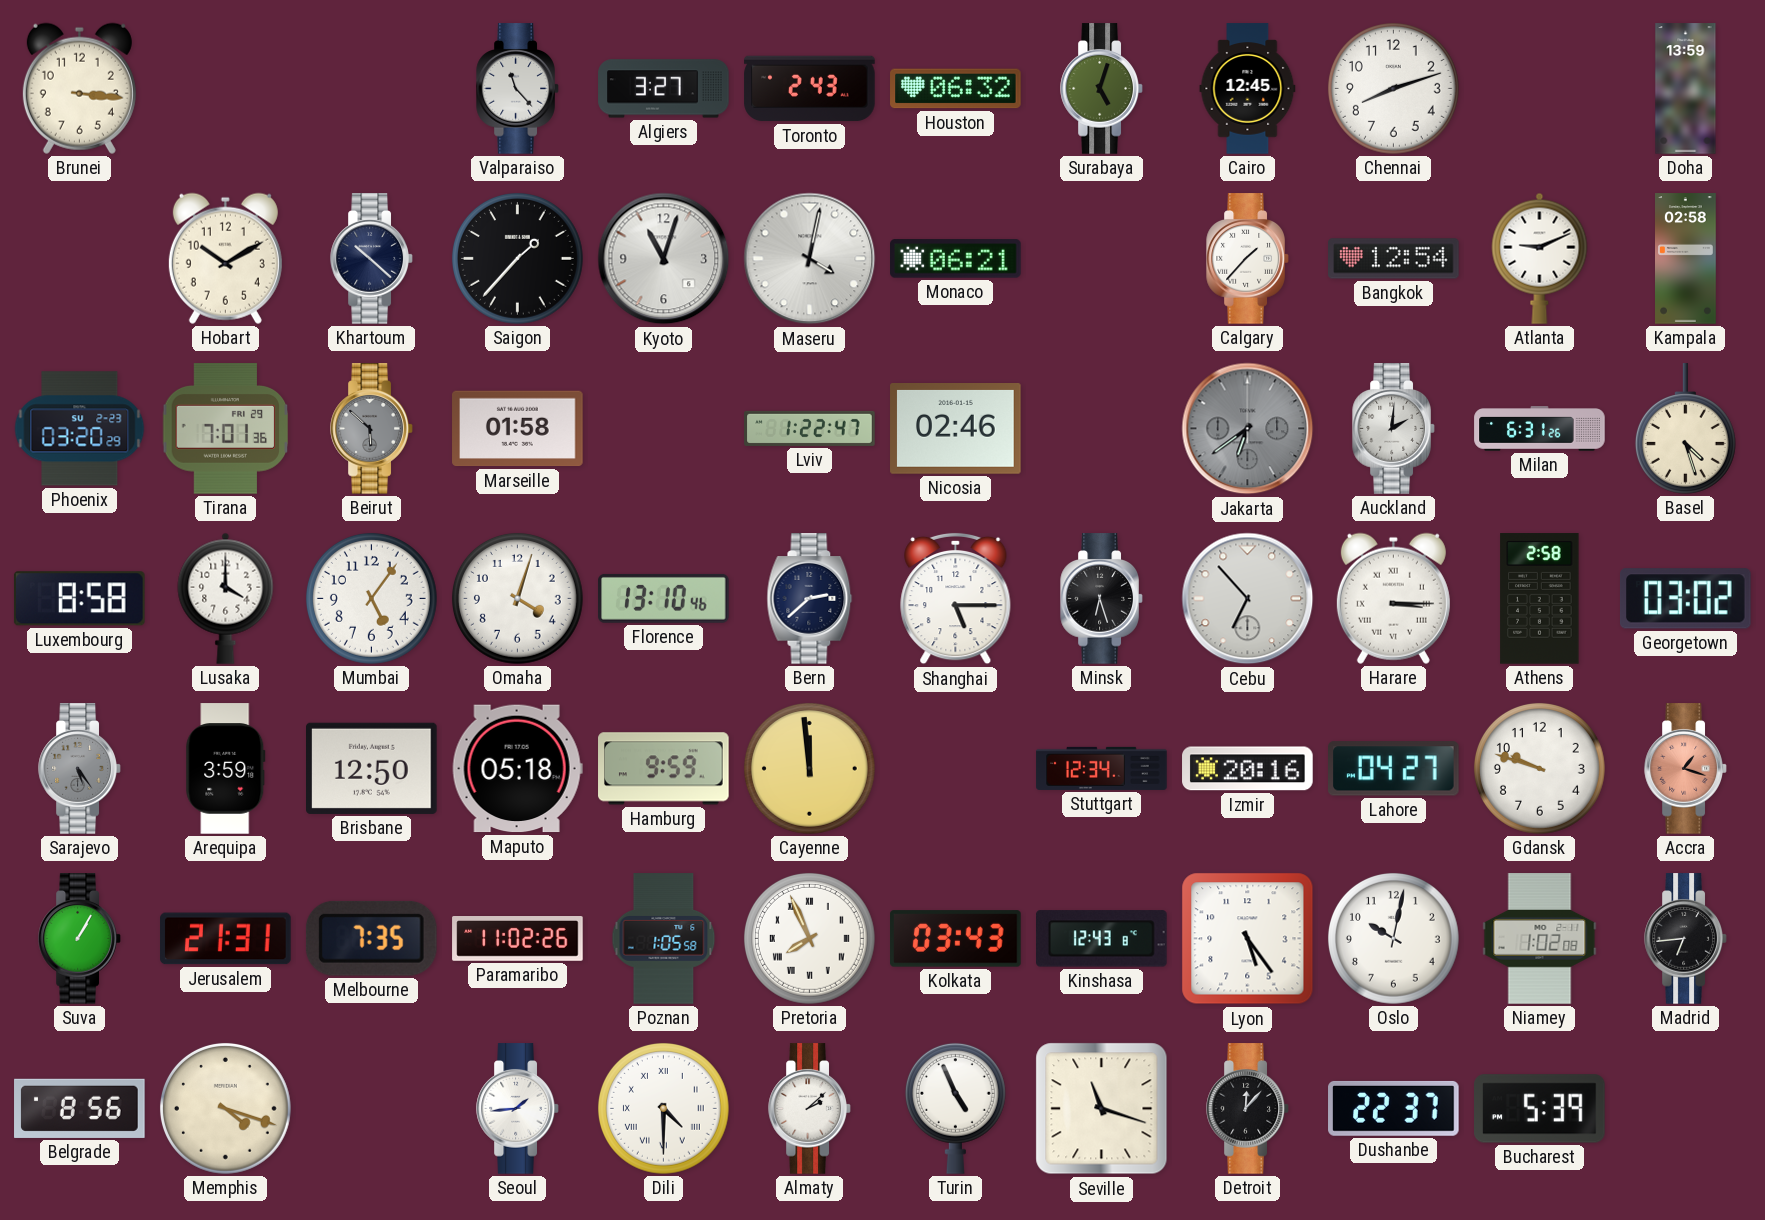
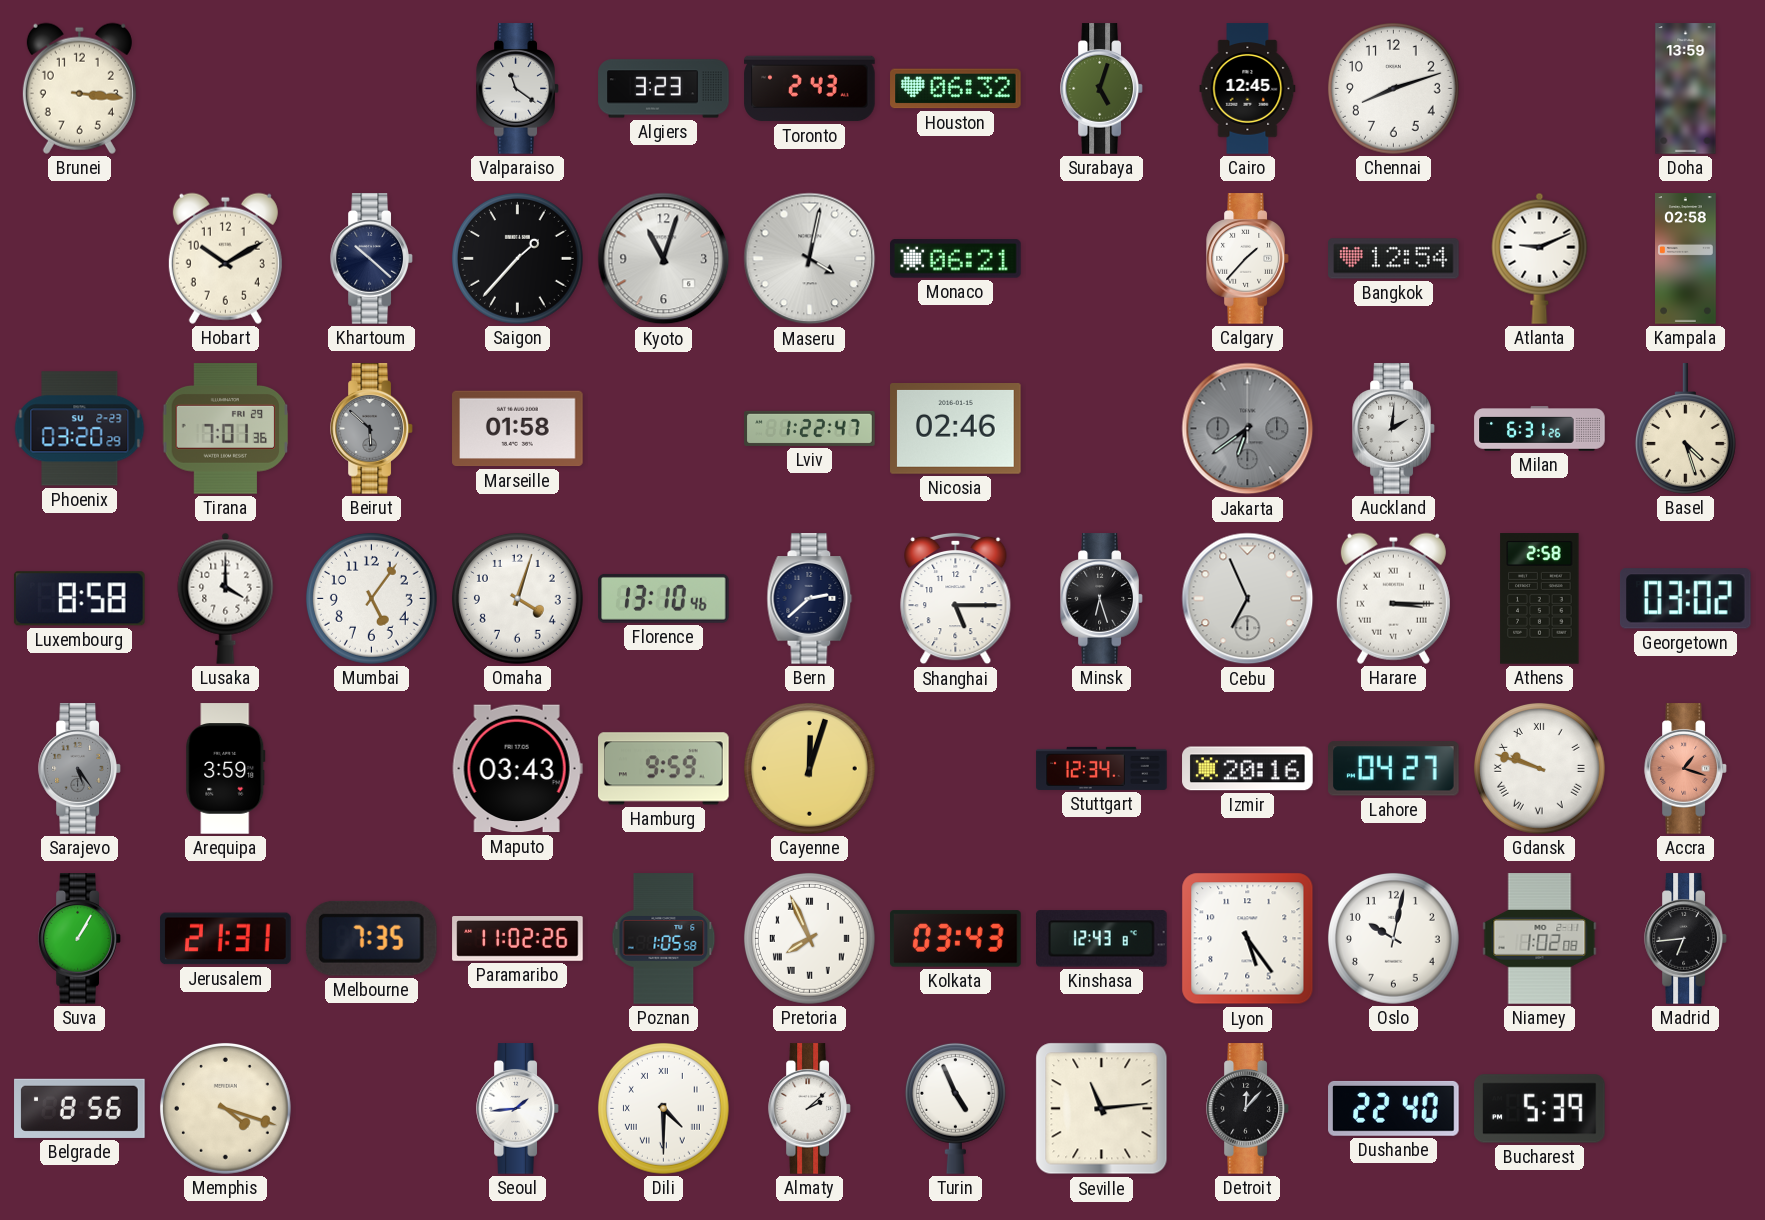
Valparaiso: 11:23 -> 11:21
Algiers: 3:27 -> 3:23
Cebu: 6:53 -> 6:56
Brisbane: 12:50 -> none
Maputo: 05:18 -> 03:43
Cayenne: 11:59 -> 12:03
Gdansk numerals: Arabic -> Roman
Seville: 11:18 -> 11:14
Dushanbe: 22:37 -> 22:40
